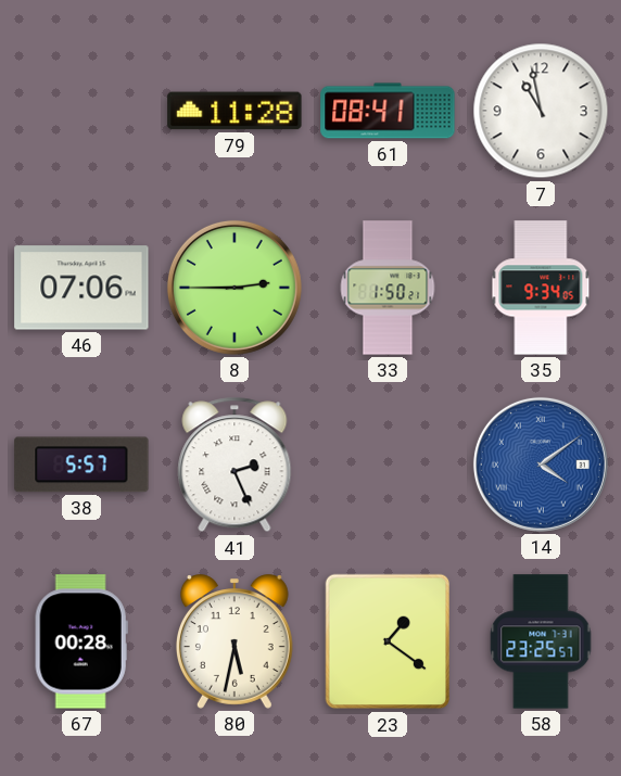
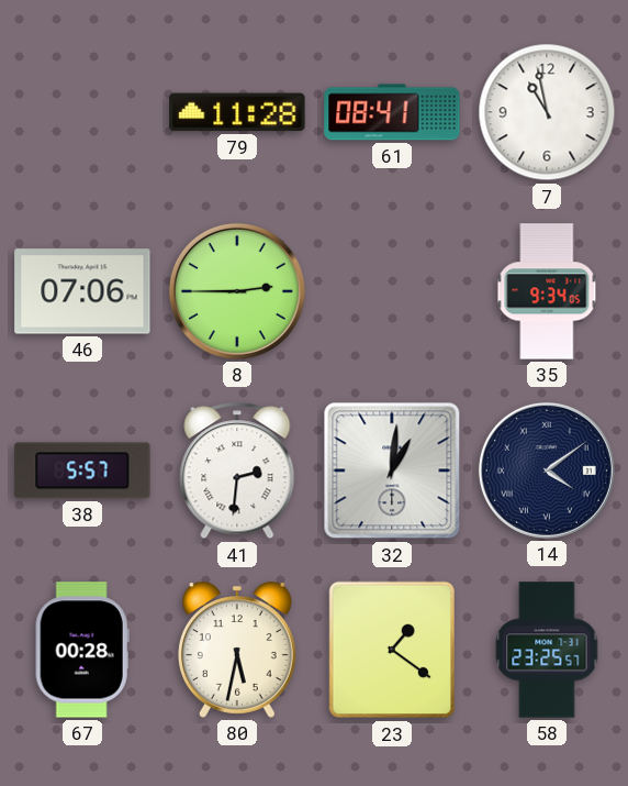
33: 1:50 -> none
41: 2:26 -> 2:31
32: none -> 1:01
14 dial: blue -> navy
